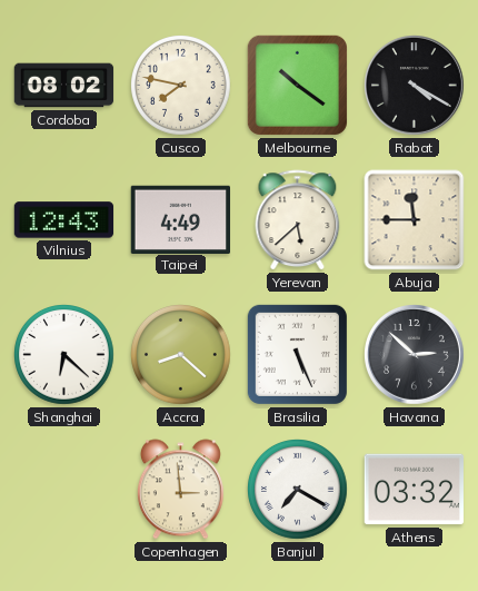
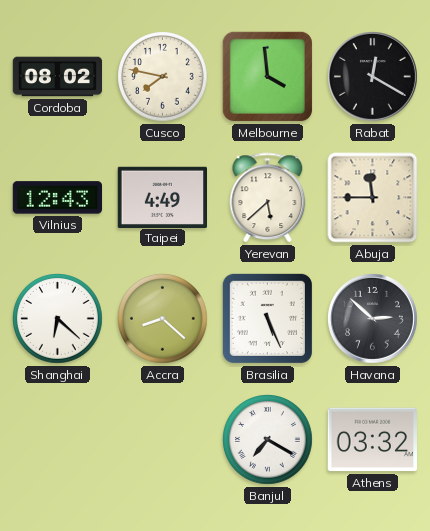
Melbourne: 10:21 -> 3:59
Rabat: 4:20 -> 12:20
Copenhagen: 2:59 -> none
